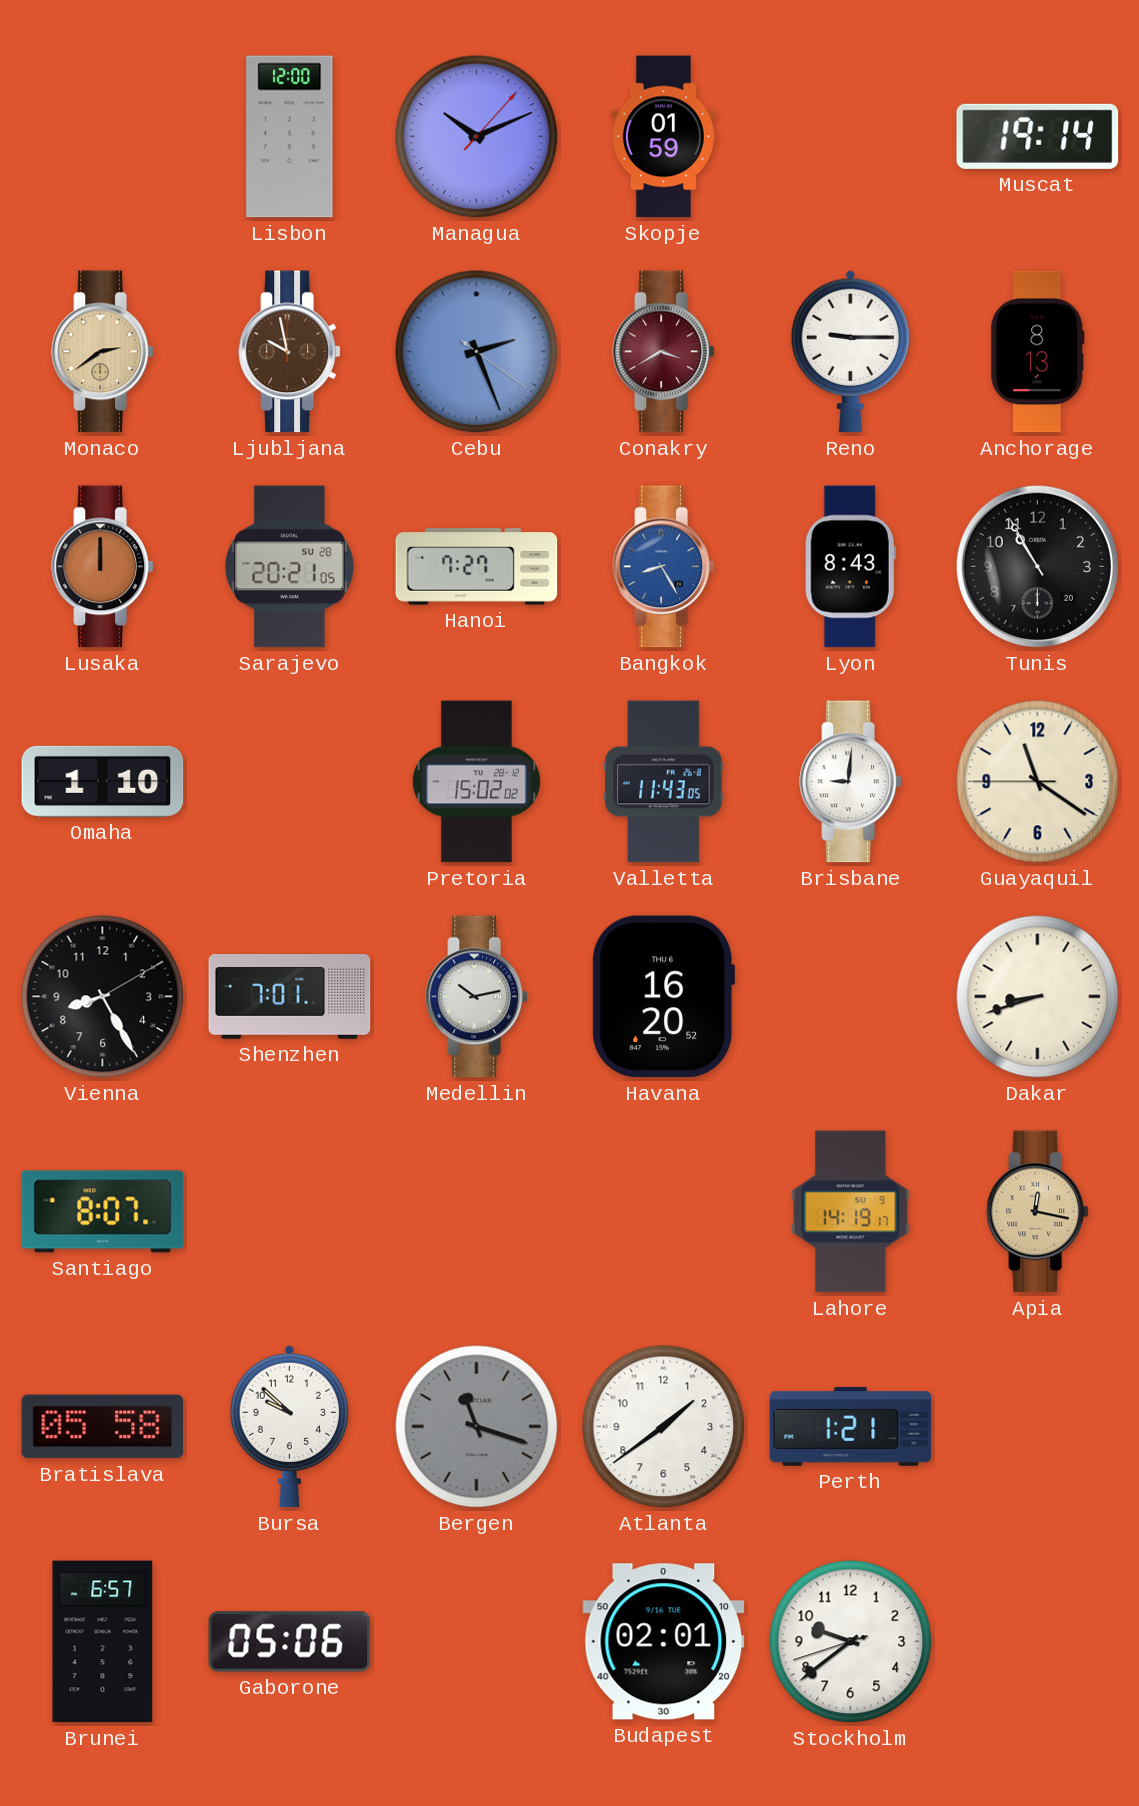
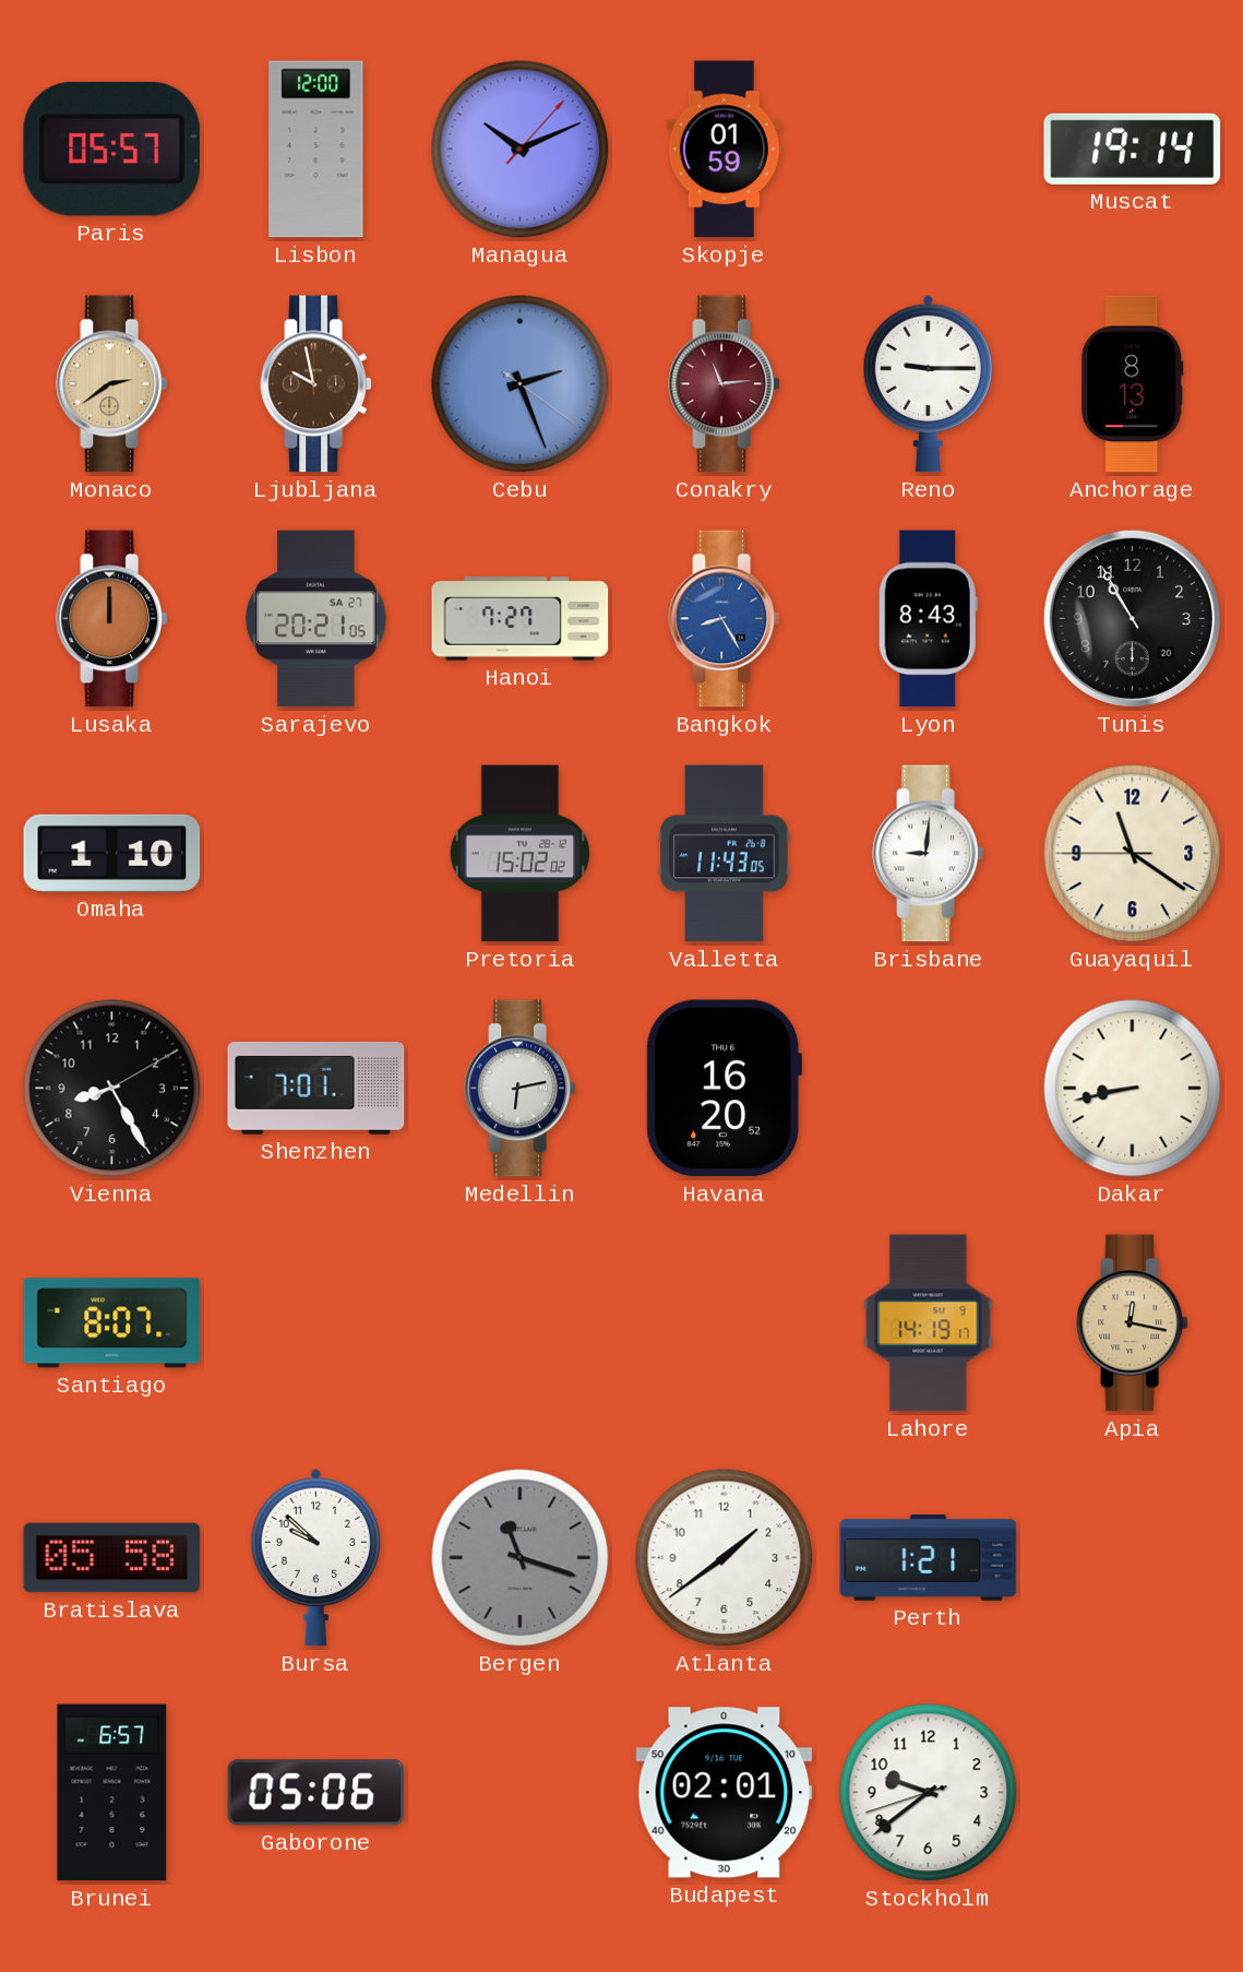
Paris: none -> 05:57
Conakry: 3:40 -> 11:14
Sarajevo date: SU 28 -> SA 27
Medellin: 10:13 -> 6:13
Dakar: 8:42 -> 8:43
